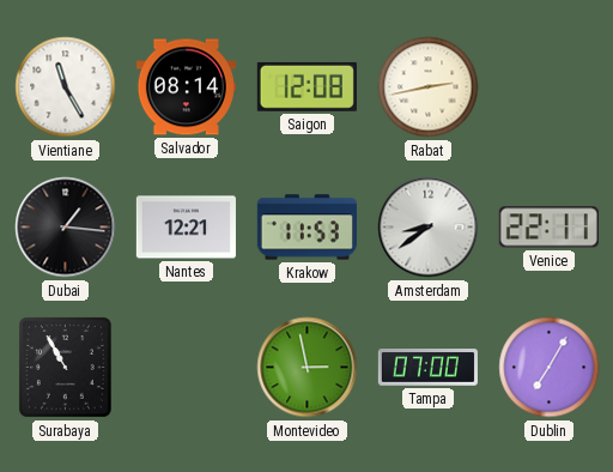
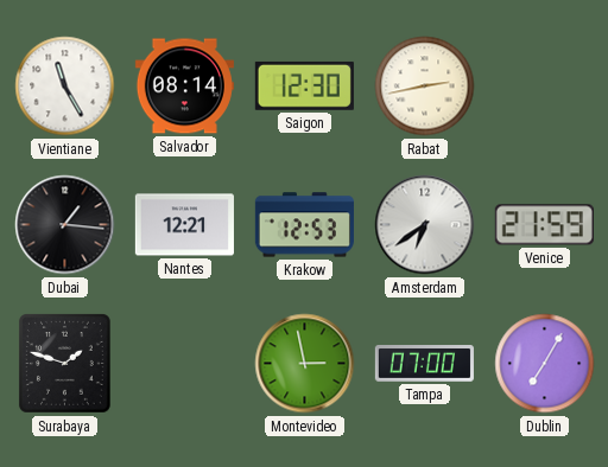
Saigon: 12:08 -> 12:30
Krakow: 11:53 -> 12:53
Amsterdam: 8:39 -> 6:39
Venice: 22:11 -> 21:59
Surabaya: 10:55 -> 1:48
